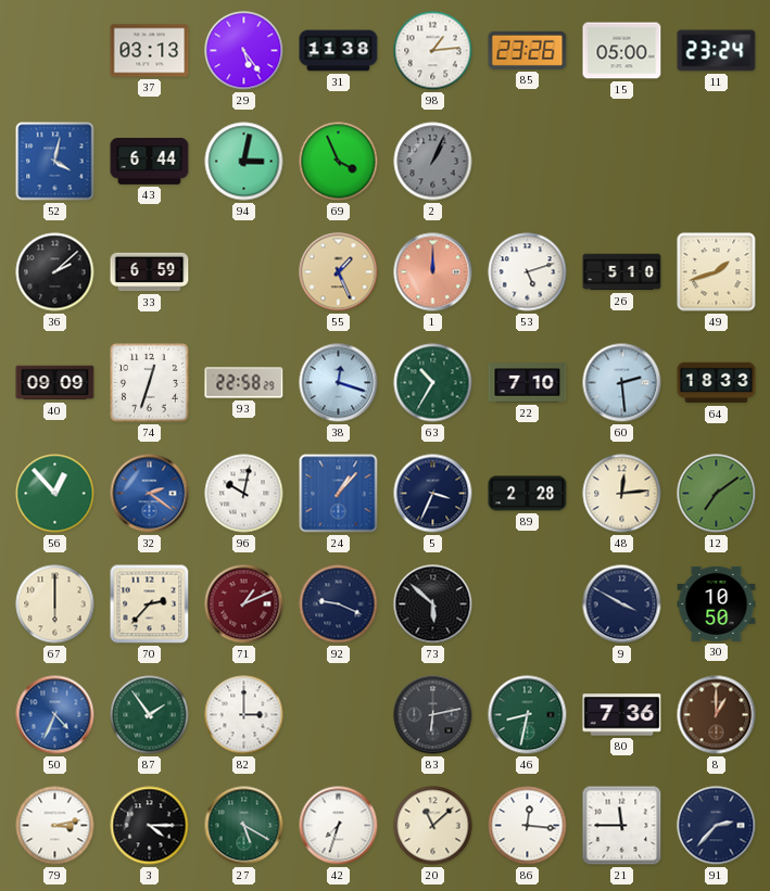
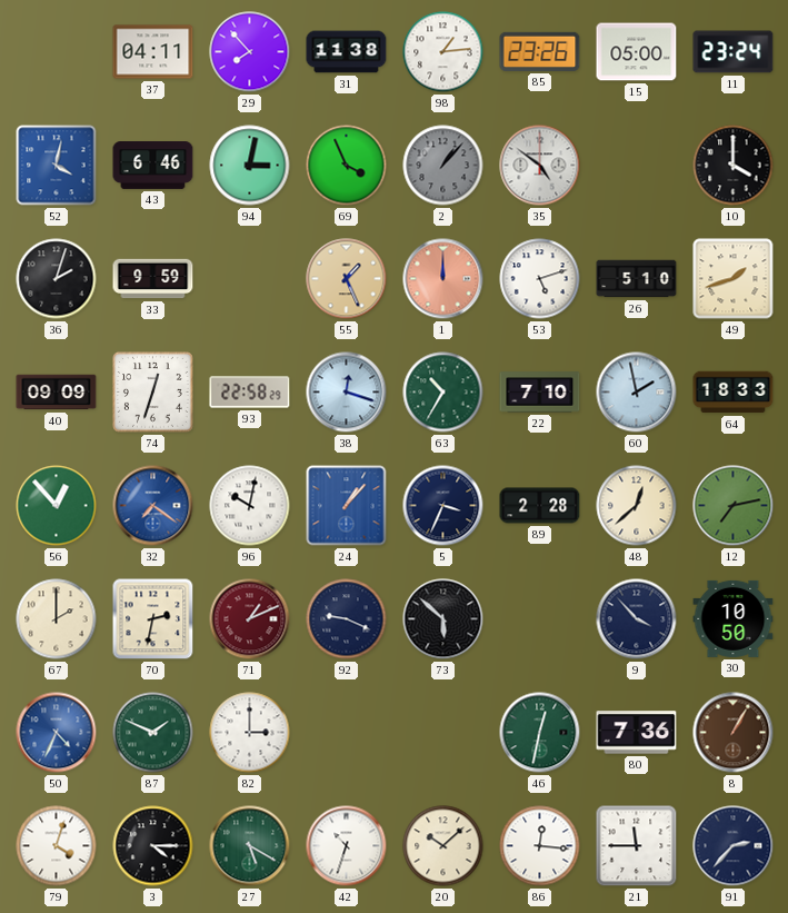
37: 03:13 -> 04:11
29: 5:24 -> 7:53
43: 6:44 -> 6:46
2: 1:04 -> 1:07
35: none -> 4:51
10: none -> 4:00
36: 2:08 -> 2:03
33: 6:59 -> 9:59
60: 2:29 -> 1:58
32: 2:21 -> 7:21
48: 12:14 -> 12:38
12: 7:09 -> 7:13
67: 6:00 -> 2:00
70: 2:37 -> 2:32
9: 3:50 -> 3:53
87: 1:54 -> 1:49
83: 6:13 -> none
46: 8:32 -> 12:32
8: 1:00 -> 1:05
79: 3:13 -> 4:03
42: 7:33 -> 10:33
20: 11:08 -> 10:08
